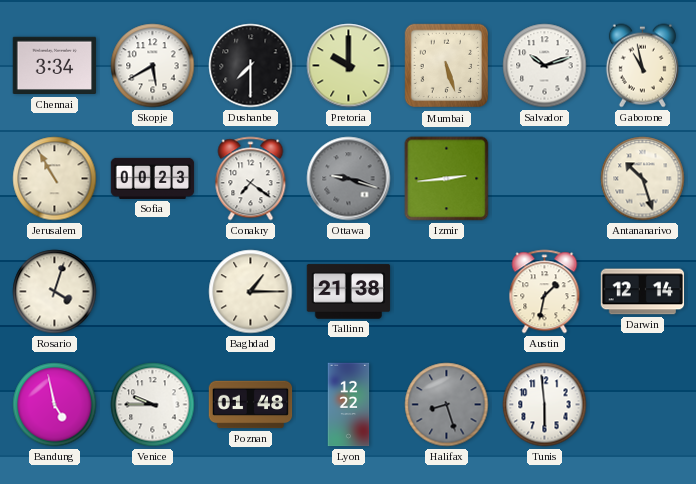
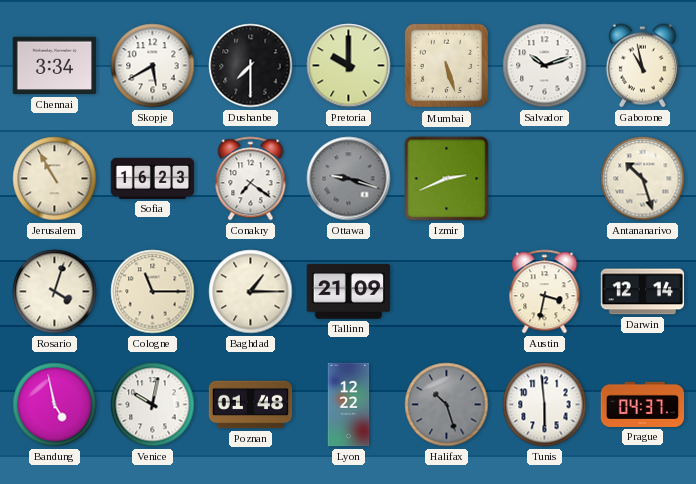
Sofia: 00:23 -> 16:23
Izmir: 2:44 -> 2:41
Cologne: none -> 11:15
Tallinn: 21:38 -> 21:09
Austin: 1:32 -> 3:32
Venice: 9:45 -> 10:02
Halifax: 8:27 -> 10:27
Prague: none -> 04:37
